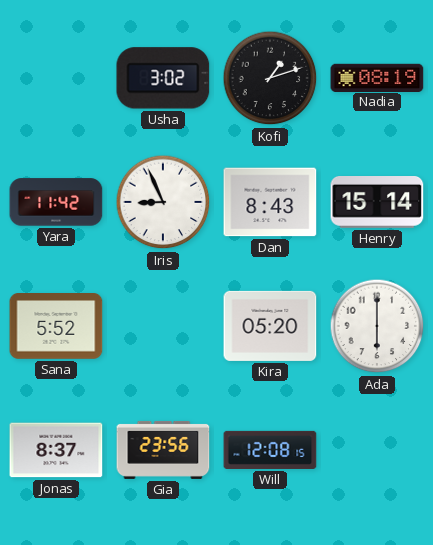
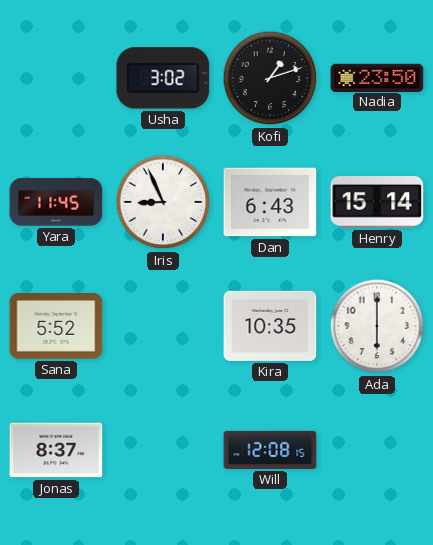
Nadia: 08:19 -> 23:50
Yara: 11:42 -> 11:45
Dan: 8:43 -> 6:43
Kira: 05:20 -> 10:35
Gia: 23:56 -> none
